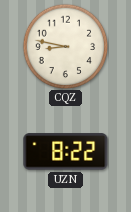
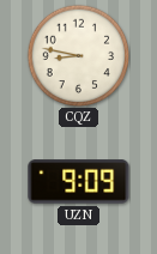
UZN: 8:22 -> 9:09
